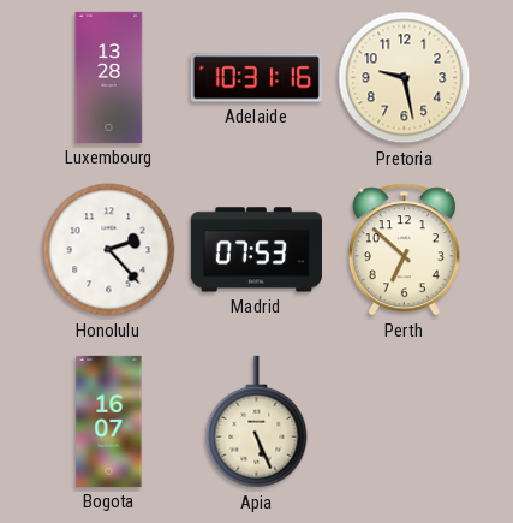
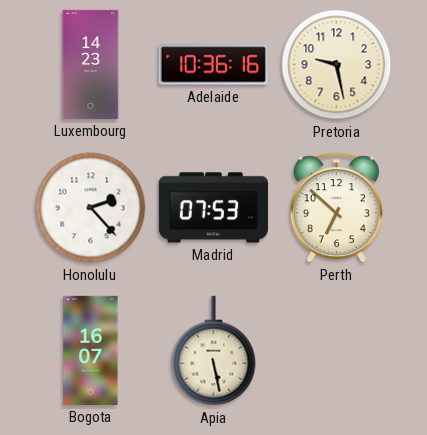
Luxembourg: 13:28 -> 14:23
Adelaide: 10:31 -> 10:36
Apia: 5:26 -> 5:28
